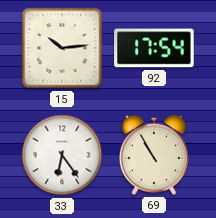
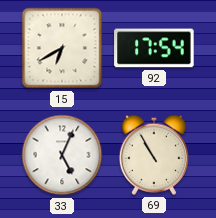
15: 10:14 -> 6:40
33: 6:24 -> 5:04
